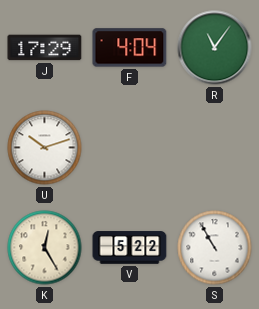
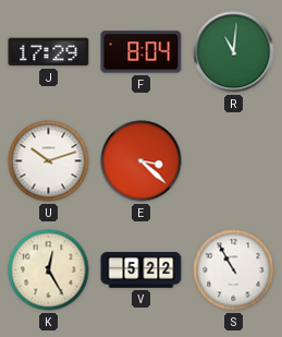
F: 4:04 -> 8:04
R: 11:06 -> 11:01
E: none -> 3:22
